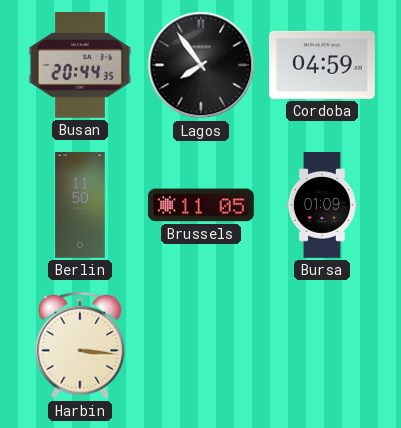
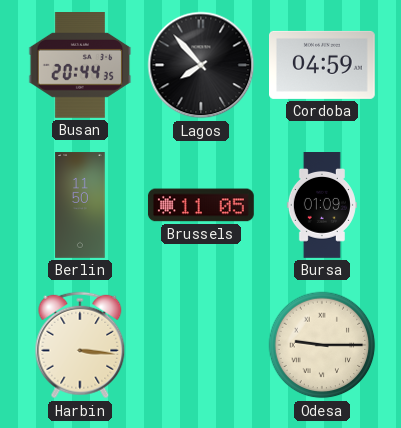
Lagos: 7:54 -> 7:53
Odesa: none -> 9:15
